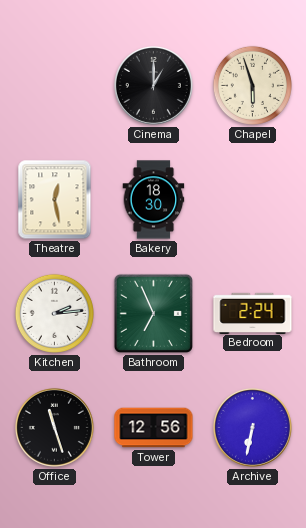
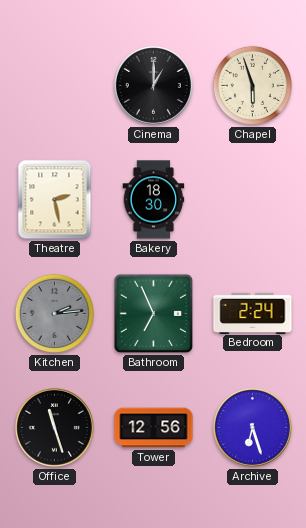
Theatre: 12:28 -> 2:28
Kitchen dial: white -> grey
Archive: 6:32 -> 6:27
